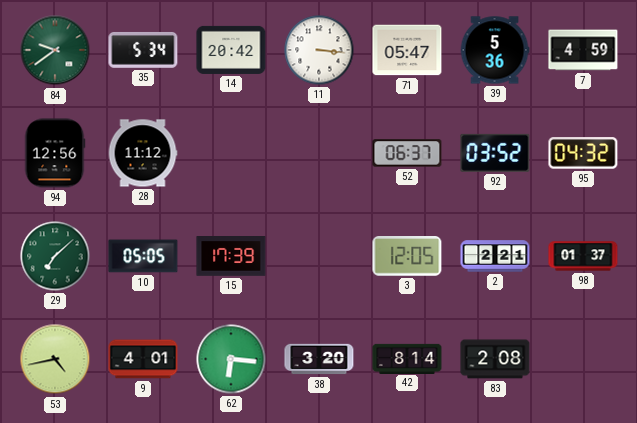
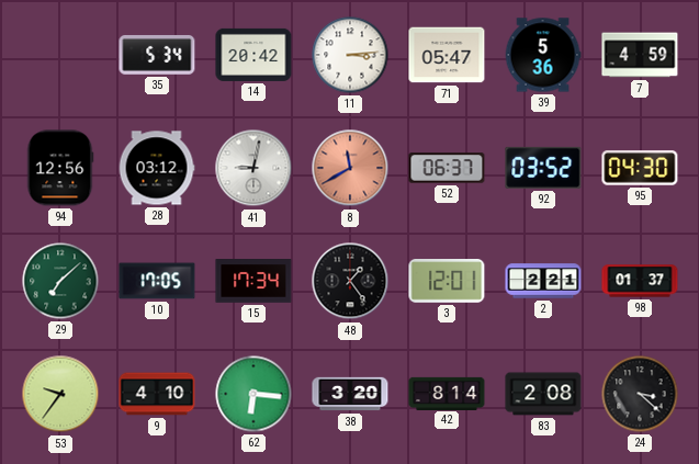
84: 9:39 -> none
11: 3:16 -> 3:14
28: 11:12 -> 03:12
41: none -> 9:02
8: none -> 11:40
95: 04:32 -> 04:30
10: 05:05 -> 17:05
15: 17:39 -> 17:34
48: none -> 1:24
3: 12:05 -> 12:01
53: 4:43 -> 9:36
9: 4:01 -> 4:10
24: none -> 3:22
